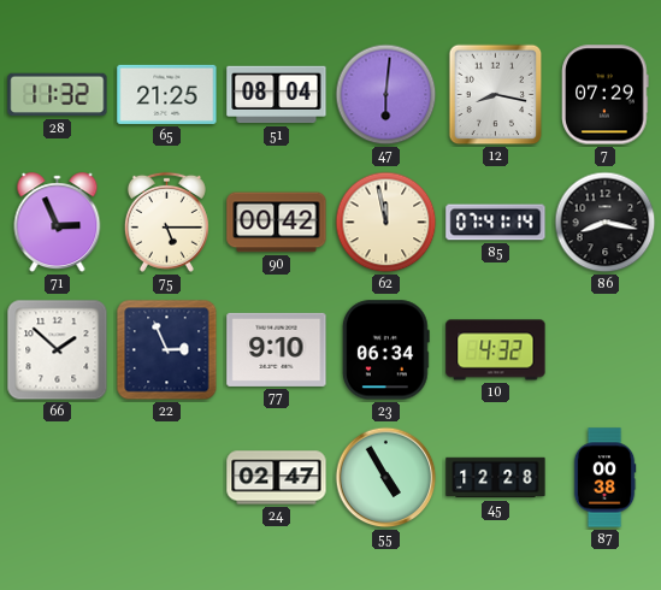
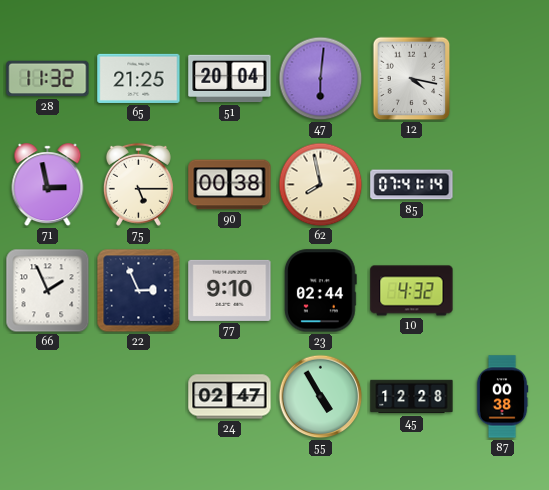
51: 08:04 -> 20:04
12: 8:17 -> 4:17
7: 07:29 -> none
71: 2:56 -> 2:58
90: 00:42 -> 00:38
62: 11:58 -> 7:58
86: 8:17 -> none
66: 1:52 -> 1:56
23: 06:34 -> 02:44
